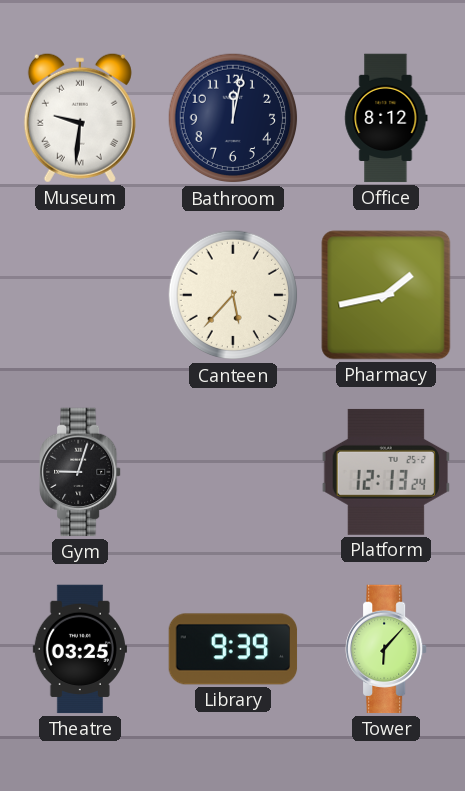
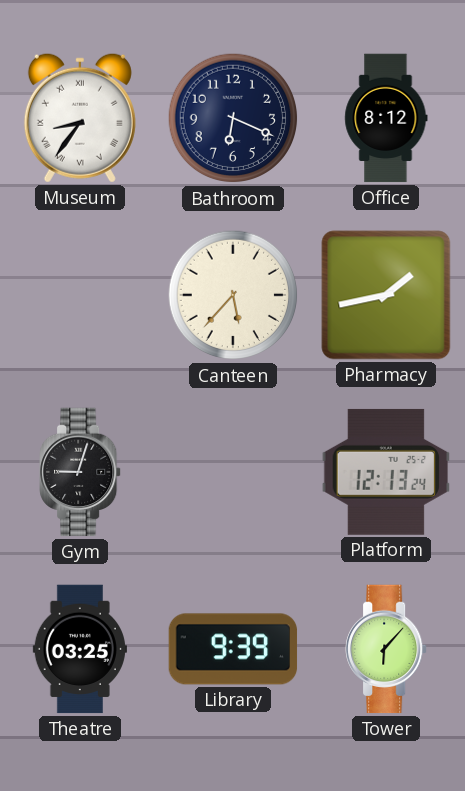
Museum: 9:31 -> 8:36
Bathroom: 12:02 -> 6:19
